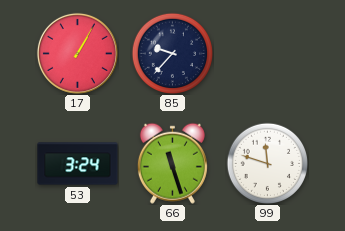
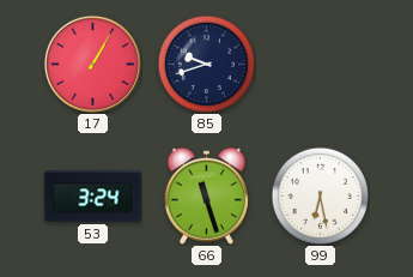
85: 9:37 -> 9:42
99: 11:48 -> 6:28
